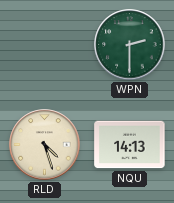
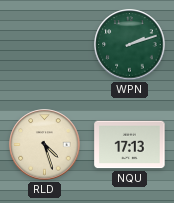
WPN: 2:30 -> 2:12
NQU: 14:13 -> 17:13
